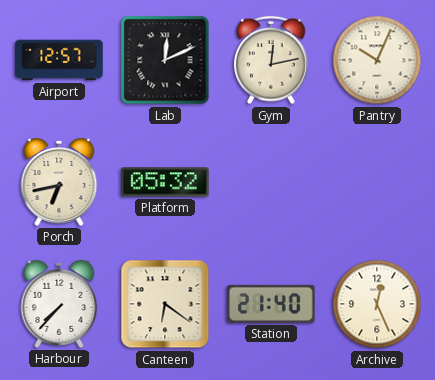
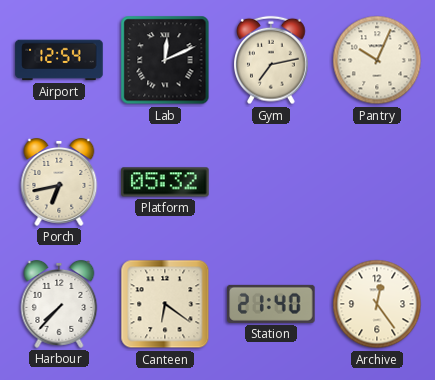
Airport: 12:57 -> 12:54
Gym: 12:13 -> 7:13
Archive: 12:26 -> 12:24
